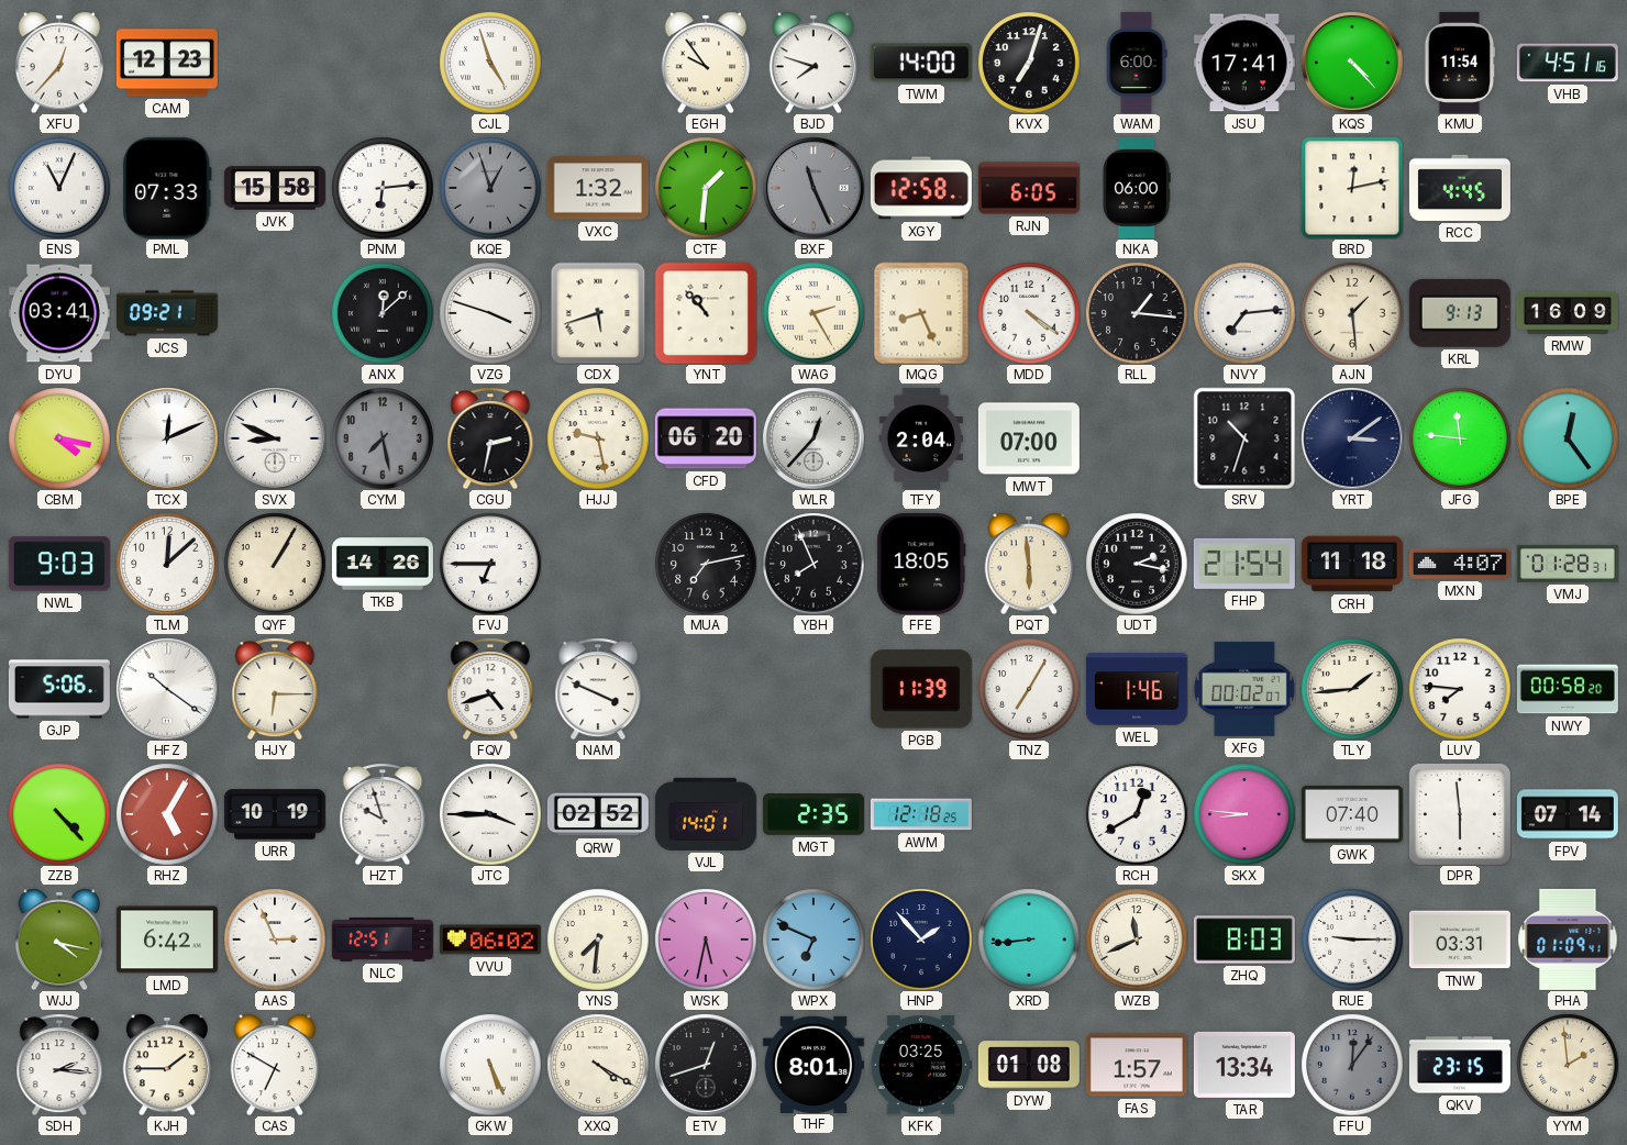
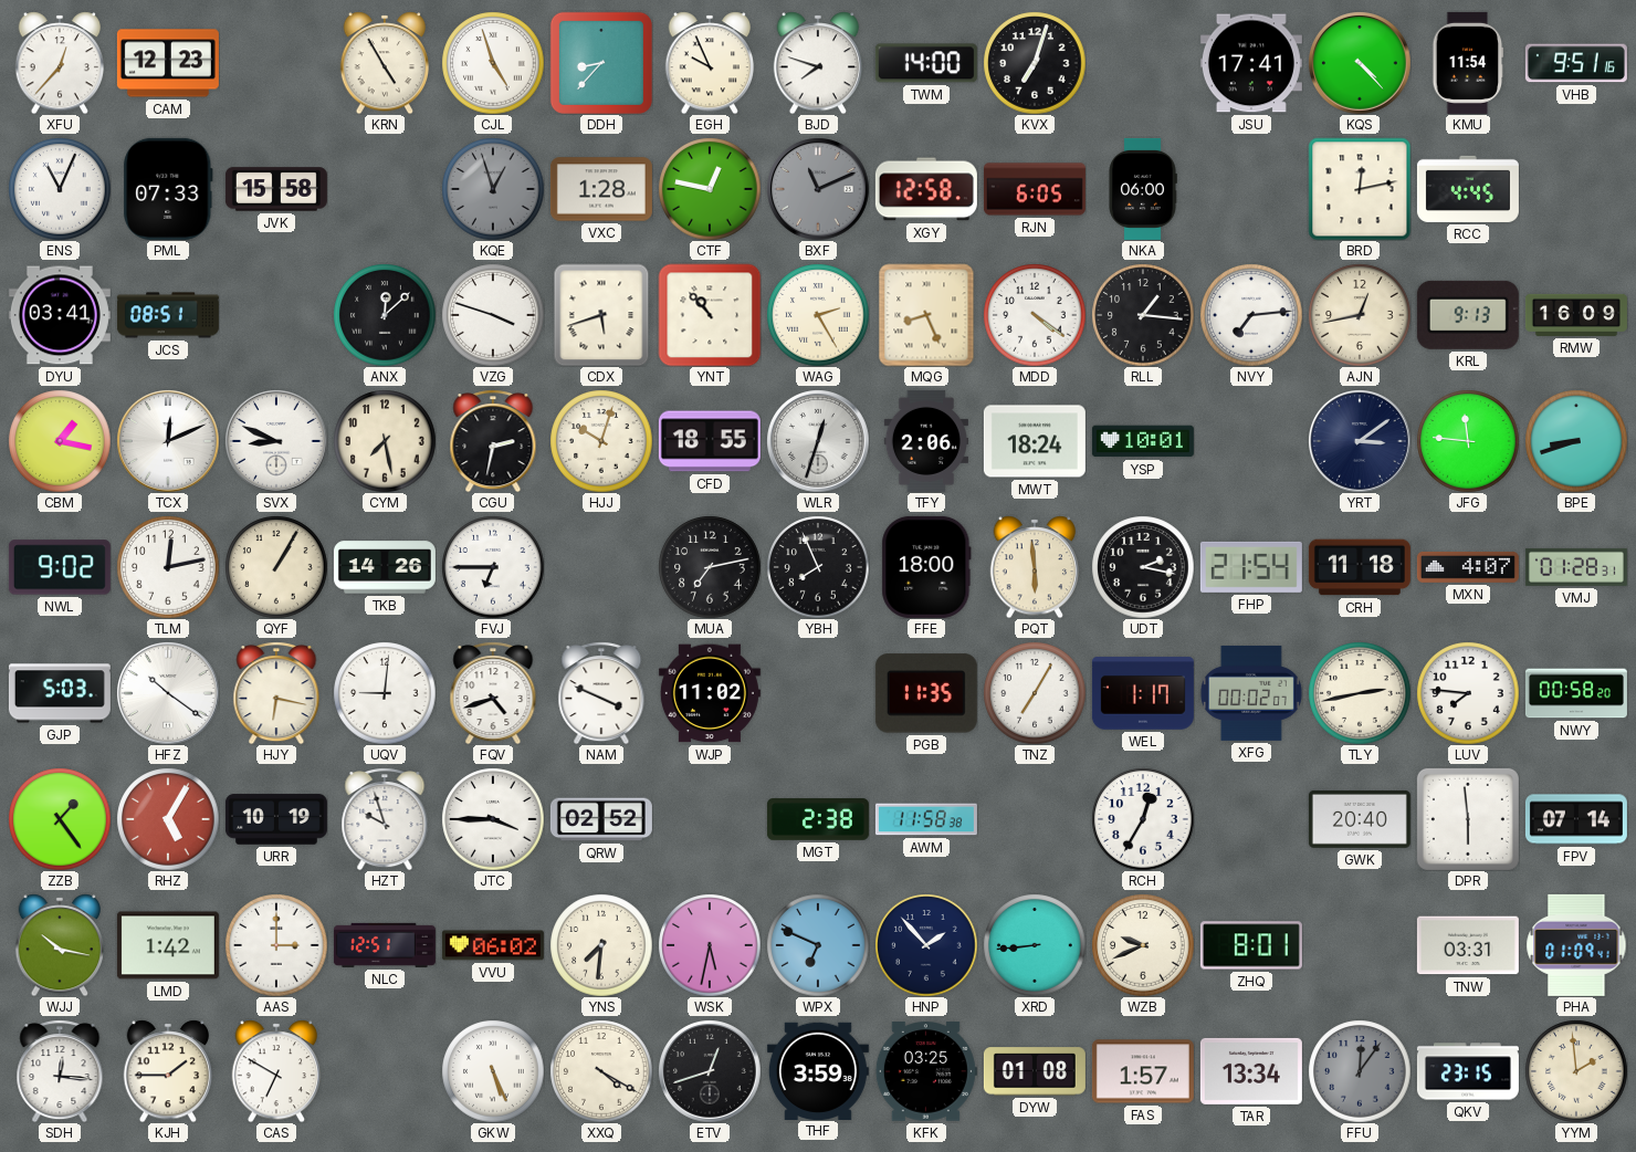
KRN: none -> 4:55
DDH: none -> 8:37
EGH: 9:54 -> 9:56
WAM: 6:00 -> none
VHB: 4:51 -> 9:51
PNM: 6:14 -> none
VXC: 1:32 -> 1:28
CTF: 1:31 -> 12:47
BXF: 11:26 -> 11:11
JCS: 09:21 -> 08:51
AJN: 1:29 -> 12:43
CBM: 4:17 -> 1:17
CYM dial: grey -> cream
HJJ: 9:28 -> 10:03
CFD: 06:20 -> 18:55
WLR: 12:37 -> 12:33
TFY: 2:04 -> 2:06
MWT: 07:00 -> 18:24
YSP: none -> 10:01
SRV: 10:33 -> none
BPE: 12:24 -> 8:42
NWL: 9:03 -> 9:02
TLM: 12:08 -> 12:13
FFE: 18:05 -> 18:00
GJP: 5:06 -> 5:03
HJY: 6:15 -> 6:17
UQV: none -> 9:01
WJP: none -> 11:02
PGB: 11:39 -> 11:35
WEL: 1:46 -> 1:17
TLY: 1:44 -> 2:43
ZZB: 4:23 -> 1:24
VJL: 14:01 -> none
MGT: 2:35 -> 2:38
AWM: 12:18 -> 11:58
RCH: 12:40 -> 12:35
SKX: 8:46 -> none
GWK: 07:40 -> 20:40
WJJ: 4:17 -> 10:17
LMD: 6:42 -> 1:42
AAS: 2:56 -> 3:00
WZB: 11:41 -> 9:41
ZHQ: 8:03 -> 8:01
RUE: 9:15 -> none
SDH: 2:16 -> 12:16
THF: 8:01 -> 3:59
